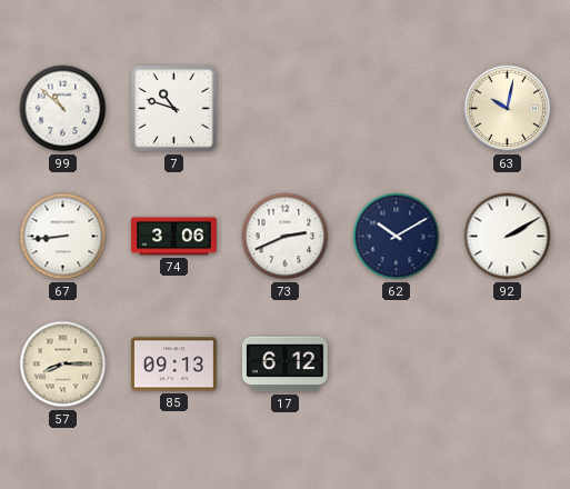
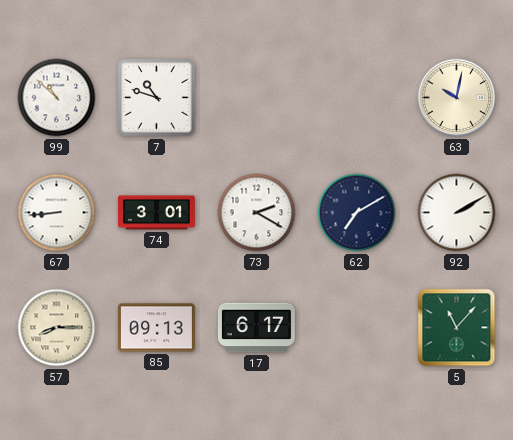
74: 3:06 -> 3:01
73: 2:41 -> 2:20
62: 10:10 -> 7:10
17: 6:12 -> 6:17
5: none -> 11:07
